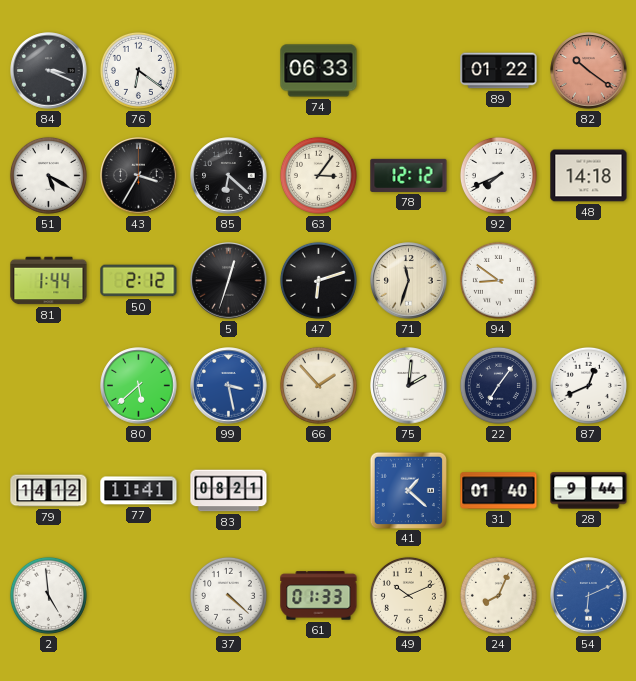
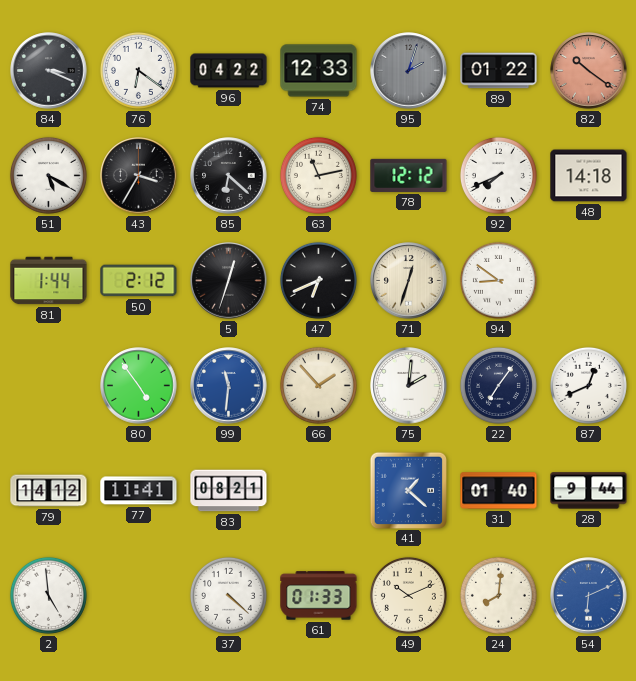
96: none -> 04:22
74: 06:33 -> 12:33
95: none -> 2:03
63: 3:06 -> 11:13
47: 6:12 -> 6:41
71: 11:33 -> 12:33
80: 5:38 -> 4:54
99: 3:28 -> 11:31
24: 8:04 -> 8:01
